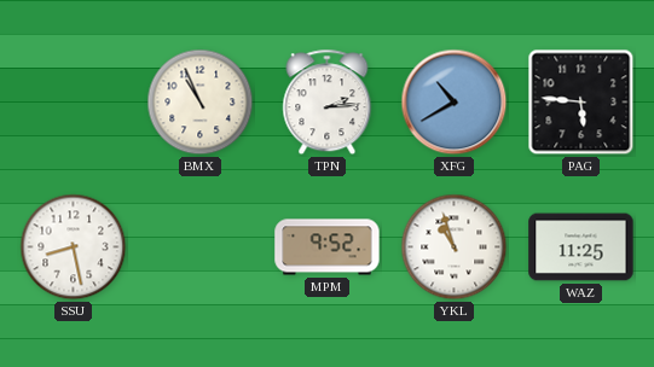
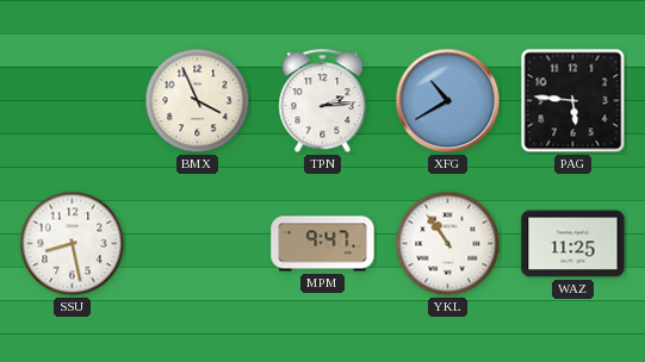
BMX: 10:56 -> 3:56
MPM: 9:52 -> 9:47
YKL: 10:57 -> 10:54
